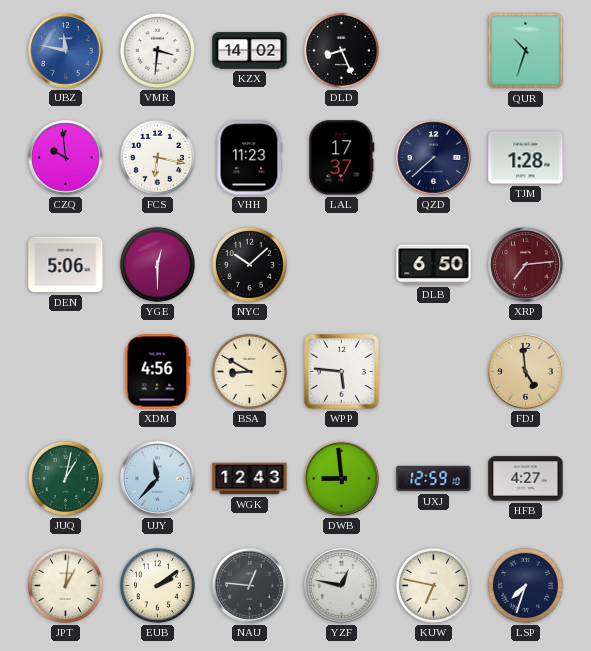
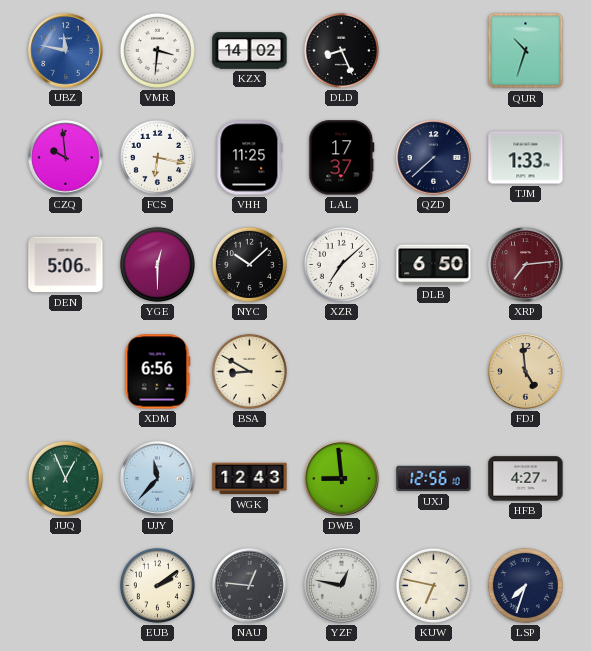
VHH: 11:23 -> 11:25
TJM: 1:28 -> 1:33
XZR: none -> 7:08
XDM: 4:56 -> 6:56
WPP: 5:46 -> none
JUQ: 1:02 -> 12:56
UXJ: 12:59 -> 12:56
JPT: 1:01 -> none
